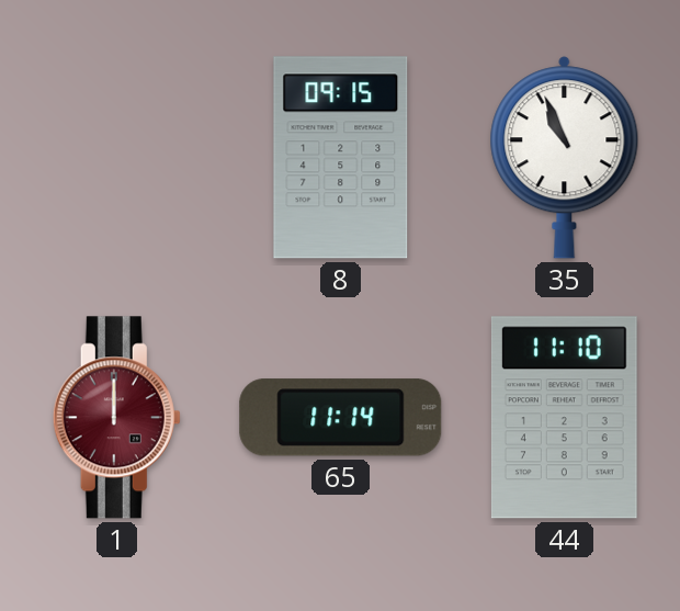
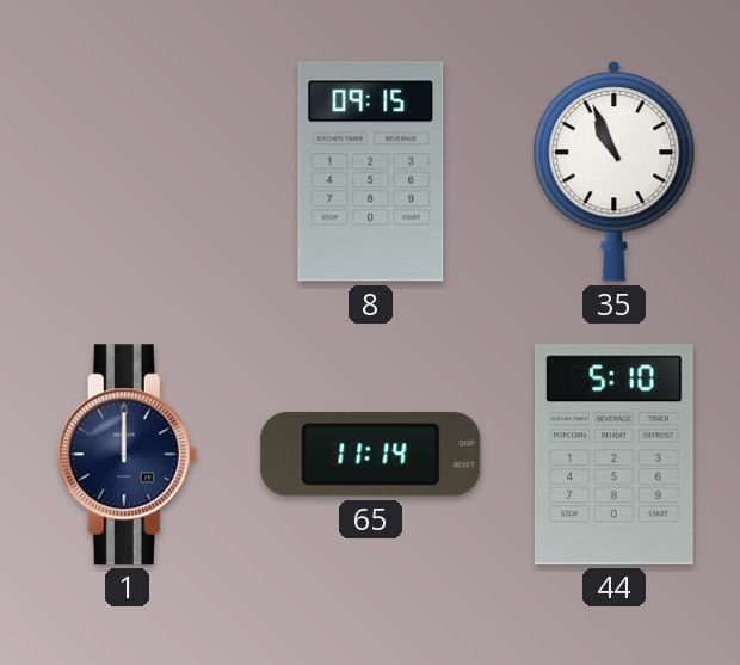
1 dial: burgundy -> navy
44: 11:10 -> 5:10
